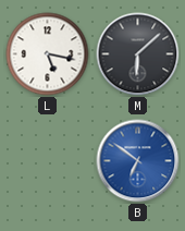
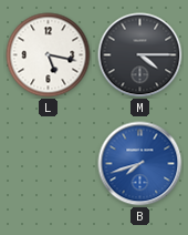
M: 6:08 -> 4:15
B: 6:51 -> 7:42
